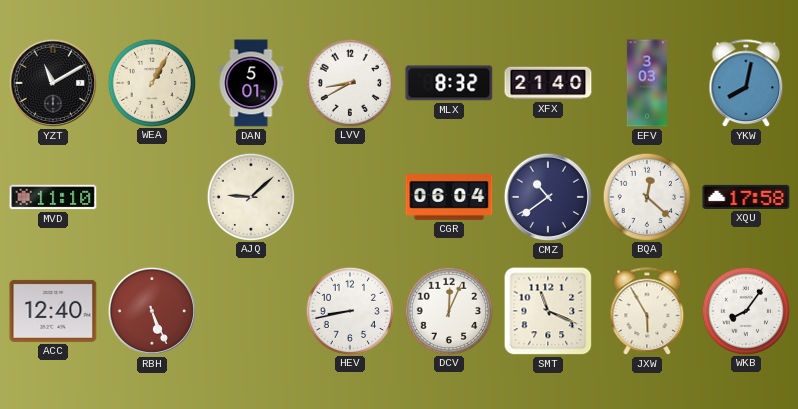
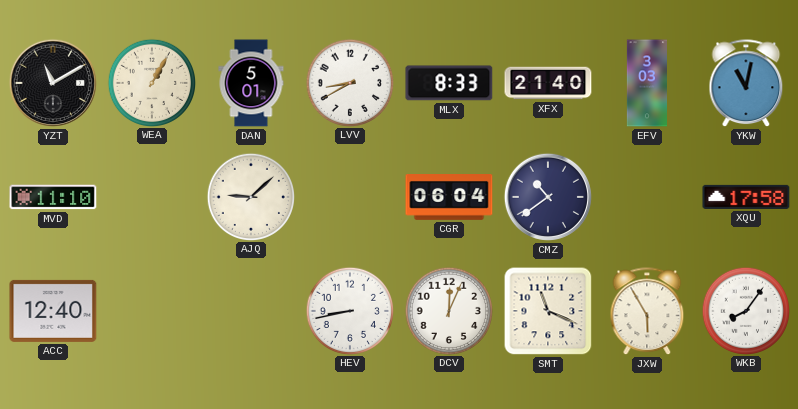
MLX: 8:32 -> 8:33
YKW: 8:02 -> 11:02
BQA: 12:22 -> none
RBH: 5:26 -> none
